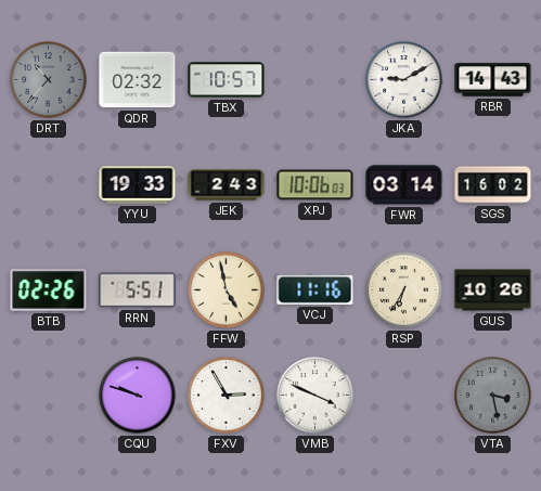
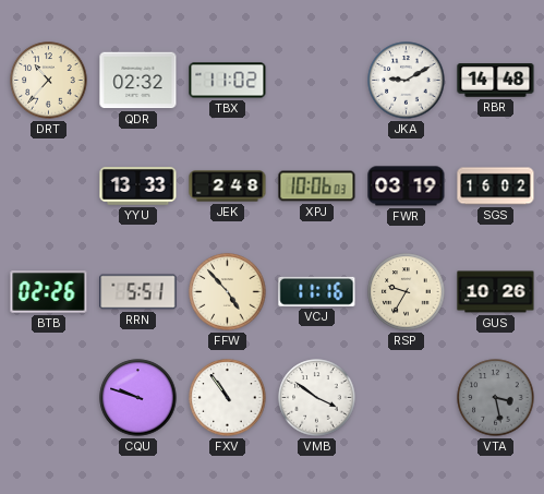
DRT dial: grey -> cream
TBX: 10:57 -> 11:02
RBR: 14:43 -> 14:48
YYU: 19:33 -> 13:33
JEK: 2:43 -> 2:48
FWR: 03:14 -> 03:19
FFW: 4:58 -> 4:53
RSP: 6:35 -> 9:35
FXV: 2:55 -> 10:54
VMB: 3:49 -> 3:51
